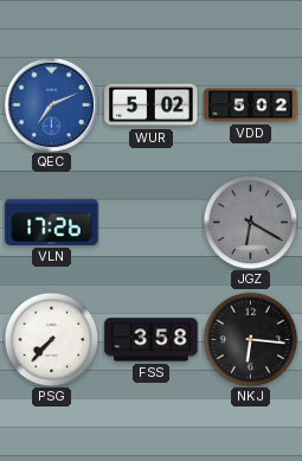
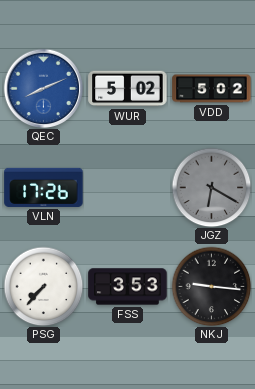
QEC: 7:11 -> 8:11
FSS: 3:58 -> 3:53
NKJ: 6:16 -> 9:16
